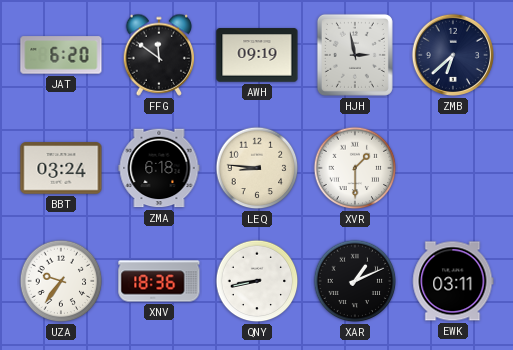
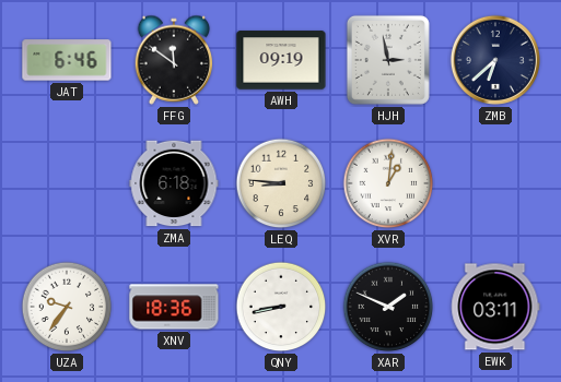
JAT: 6:20 -> 6:46
BBT: 03:24 -> none
XVR: 1:30 -> 1:01
XAR: 1:11 -> 1:49
